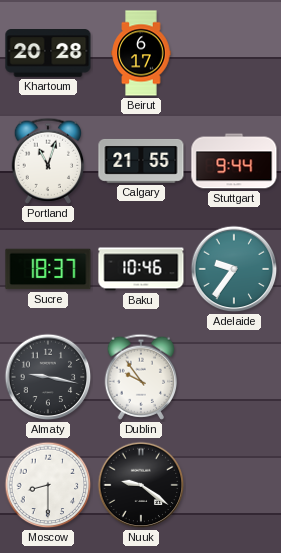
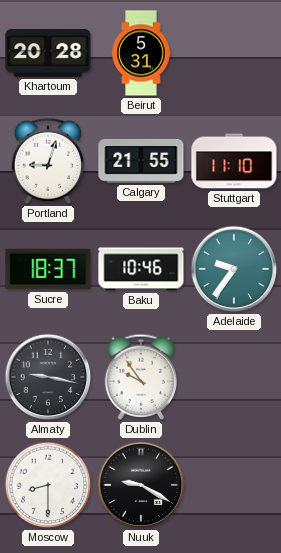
Beirut: 6:17 -> 5:31
Portland: 11:03 -> 9:03
Stuttgart: 9:44 -> 11:10
Nuuk: 9:21 -> 9:20
